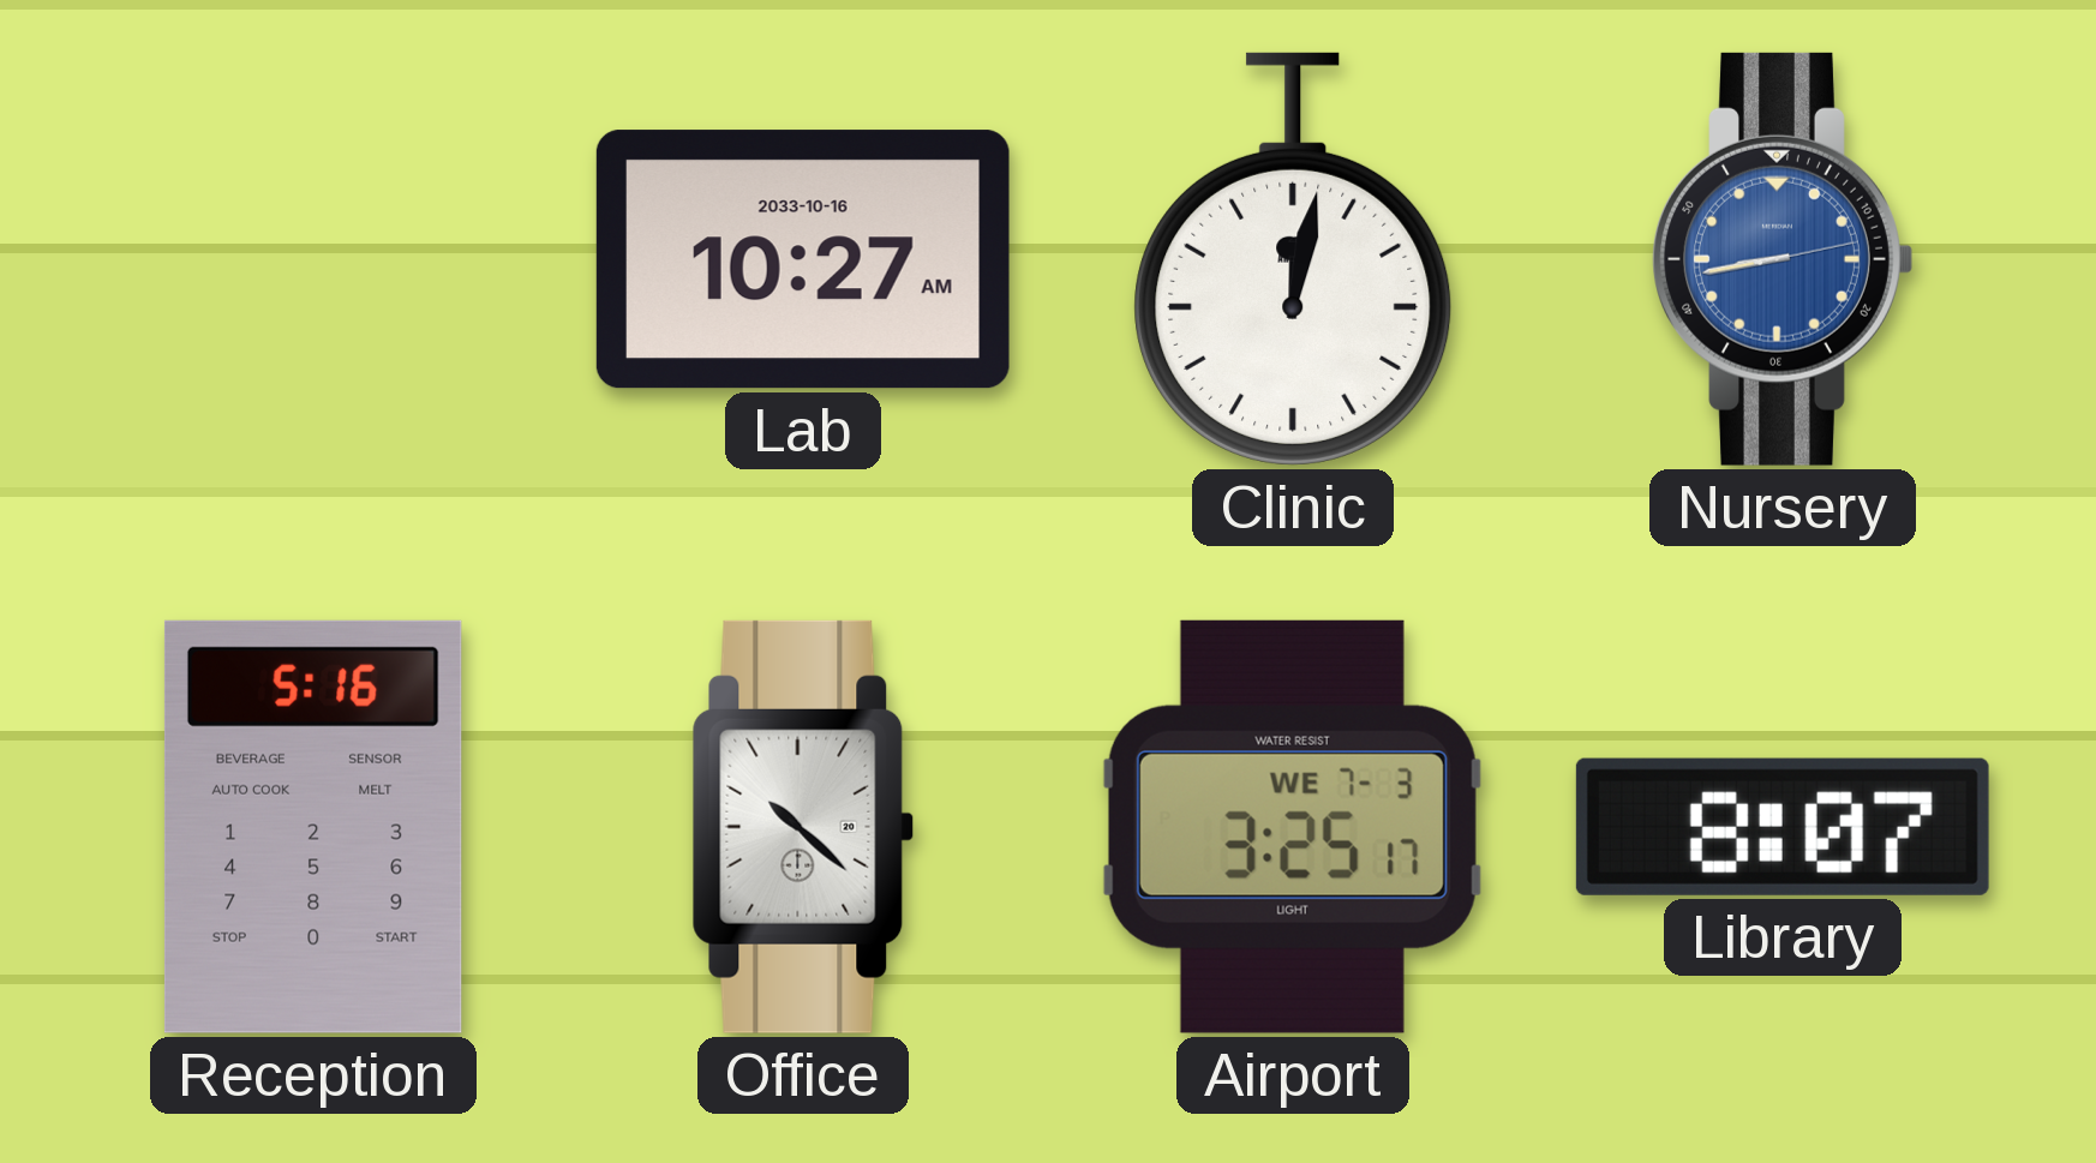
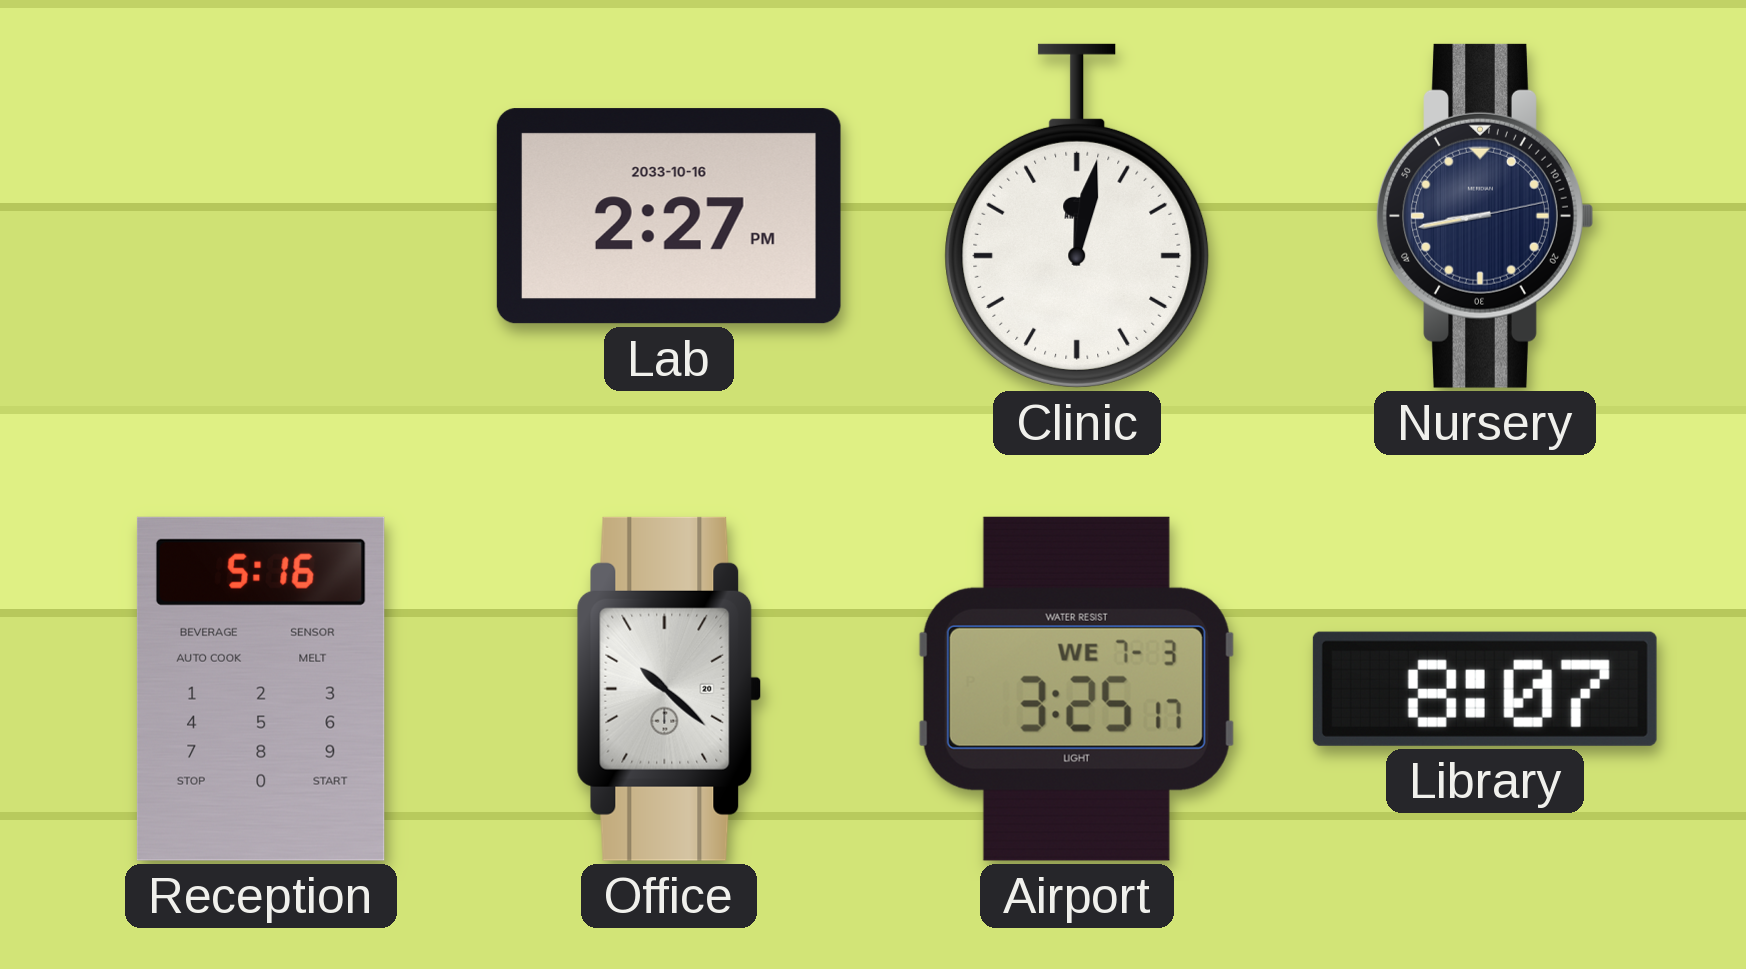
Lab: 10:27 -> 2:27
Nursery dial: blue -> navy
